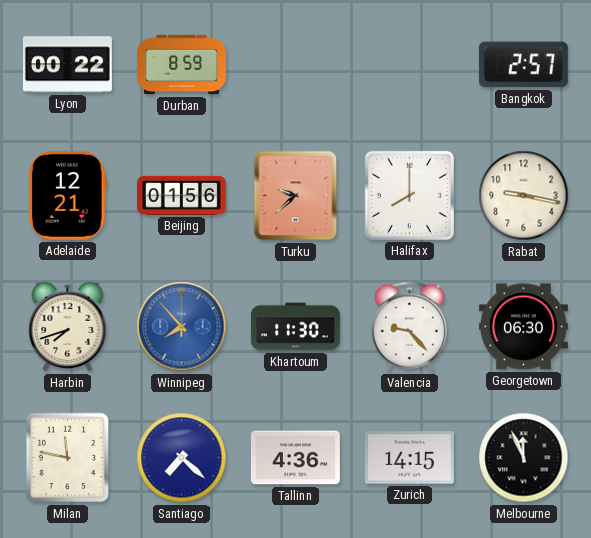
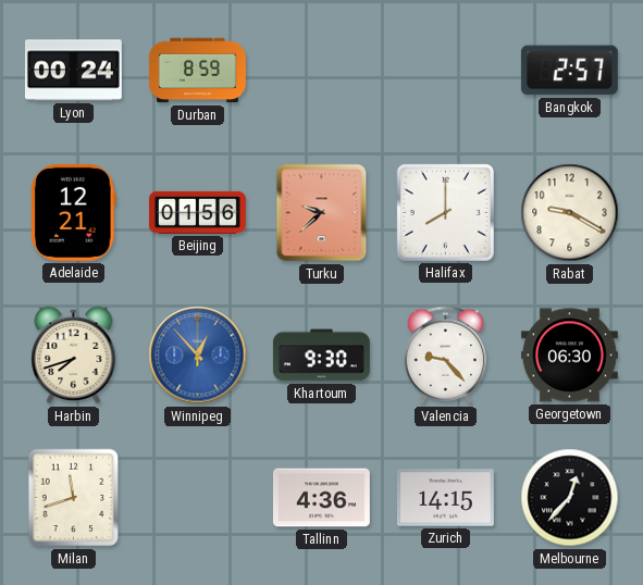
Lyon: 00:22 -> 00:24
Rabat: 9:17 -> 9:20
Winnipeg: 7:53 -> 12:53
Khartoum: 11:30 -> 9:30
Milan: 11:47 -> 11:42
Santiago: 7:22 -> none
Melbourne: 11:56 -> 12:37
